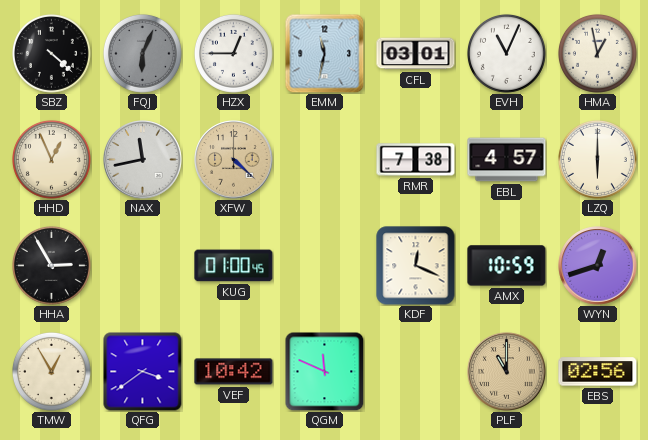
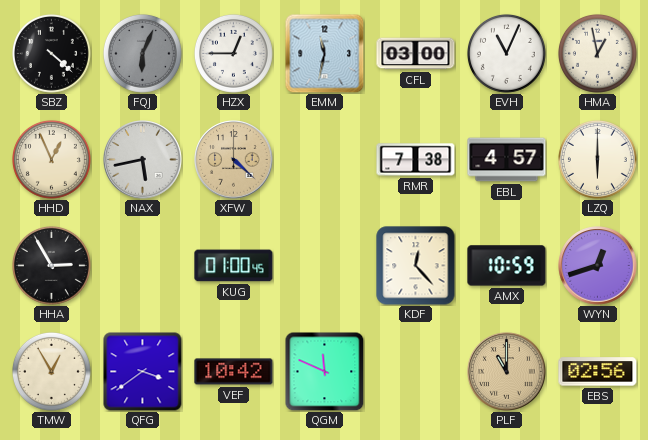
CFL: 03:01 -> 03:00
NAX: 11:43 -> 5:43
KDF: 12:19 -> 12:23
